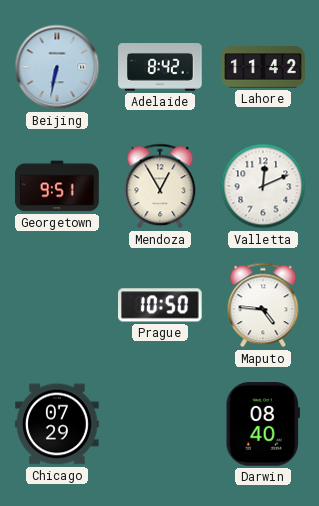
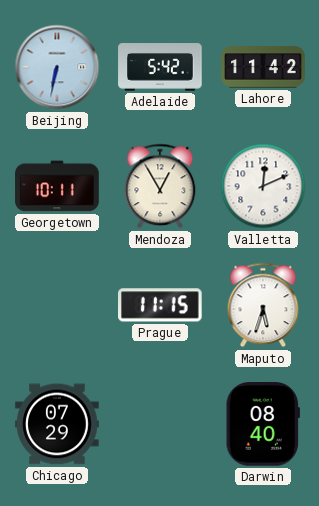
Adelaide: 8:42 -> 5:42
Georgetown: 9:51 -> 10:11
Prague: 10:50 -> 11:15
Maputo: 4:46 -> 5:33
